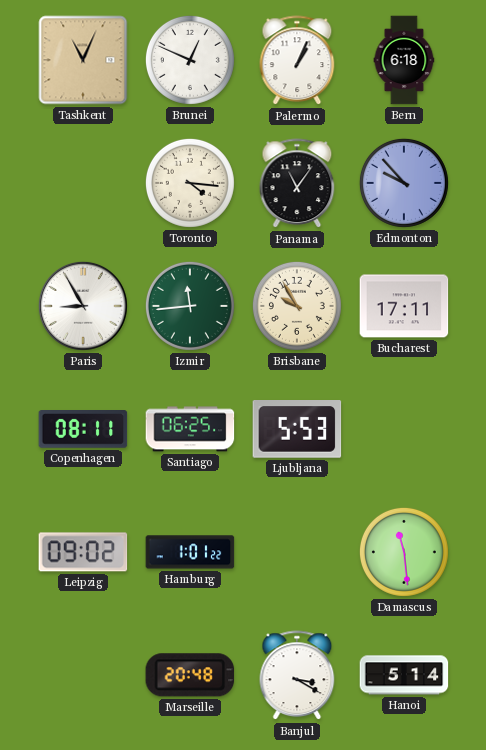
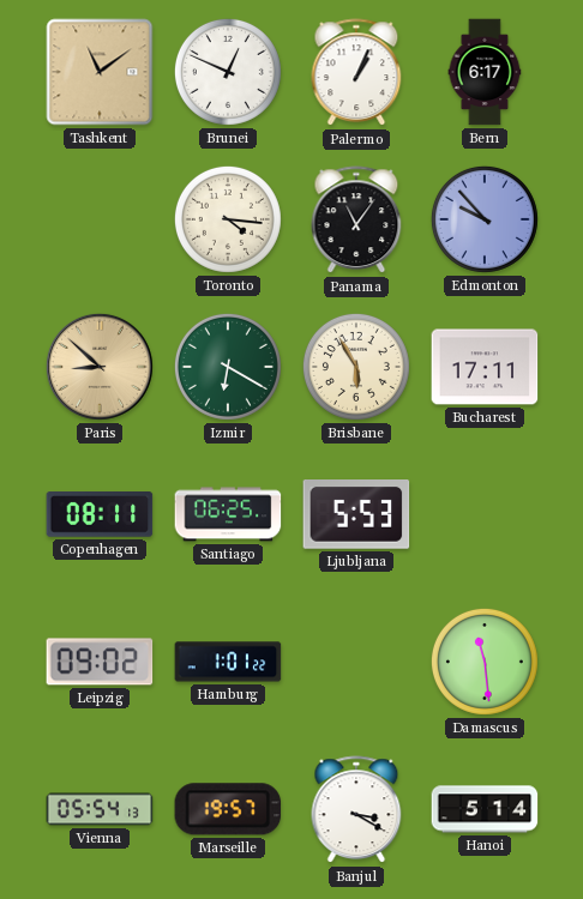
Tashkent: 11:04 -> 11:09
Bern: 6:18 -> 6:17
Paris: 8:55 -> 8:52
Paris dial: white -> champagne
Izmir: 11:44 -> 6:20
Brisbane: 9:55 -> 5:55
Vienna: none -> 05:54
Marseille: 20:48 -> 19:57
